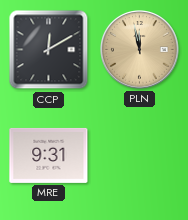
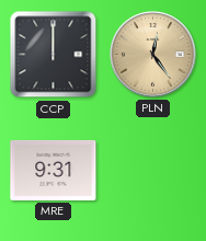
CCP: 12:10 -> 12:00
PLN: 11:58 -> 12:24
